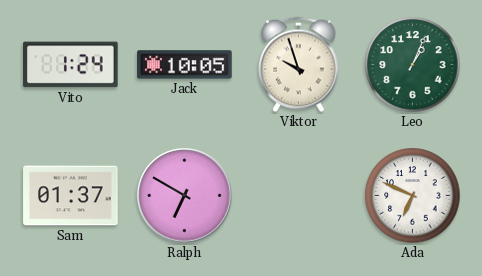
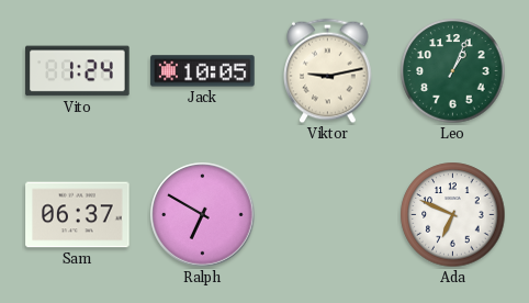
Viktor: 9:57 -> 9:13
Sam: 01:37 -> 06:37
